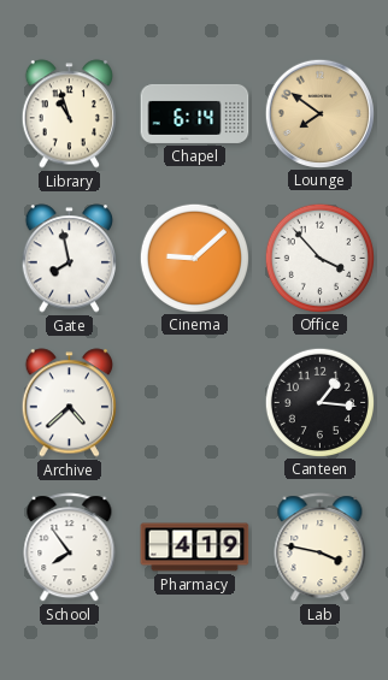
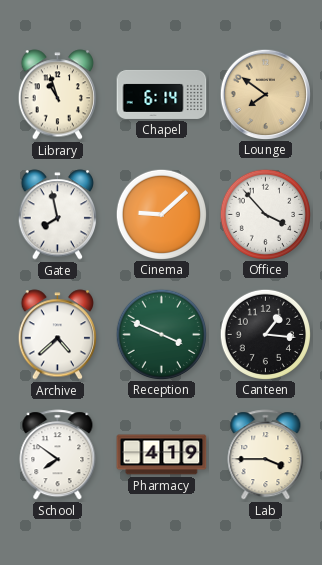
Reception: none -> 3:49
School: 7:54 -> 7:51
Lab: 3:47 -> 3:45
